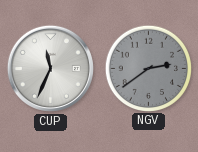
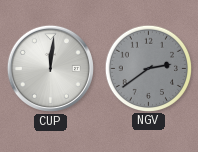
CUP: 11:34 -> 12:01
